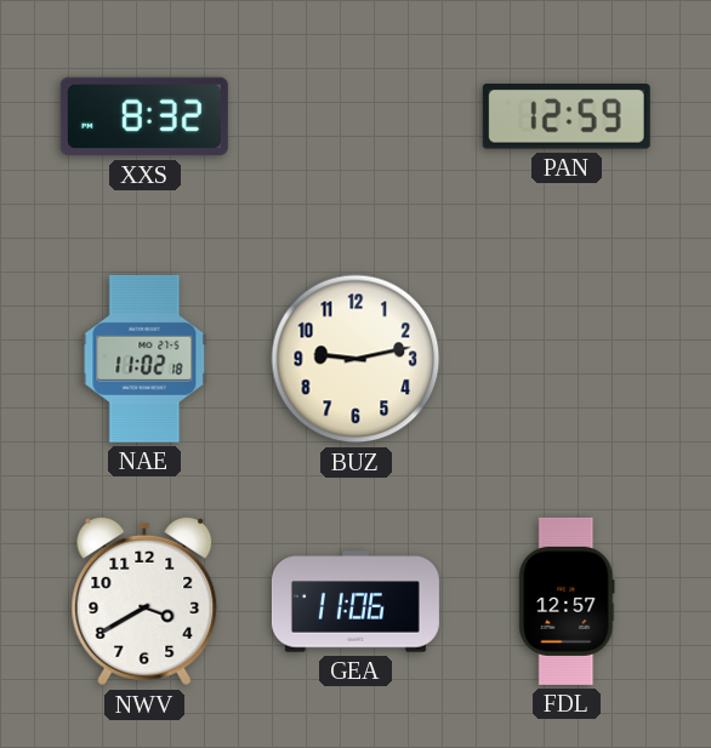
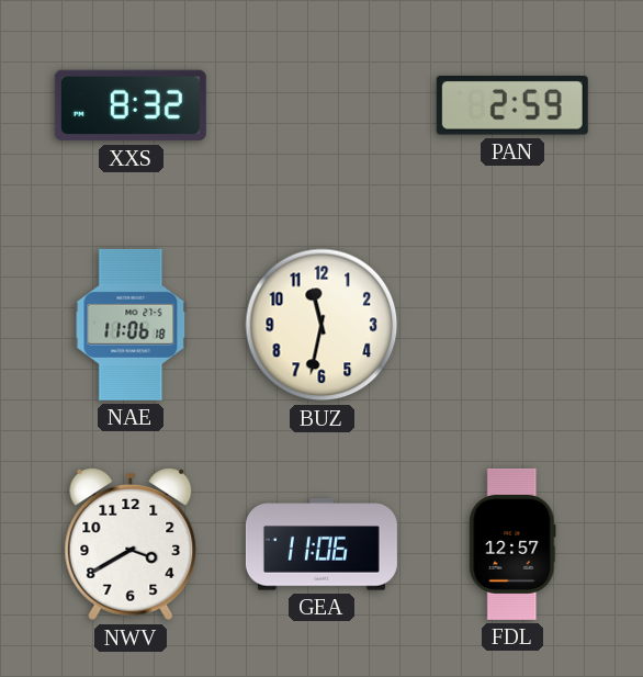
PAN: 12:59 -> 2:59
NAE: 11:02 -> 11:06
BUZ: 9:13 -> 11:32
